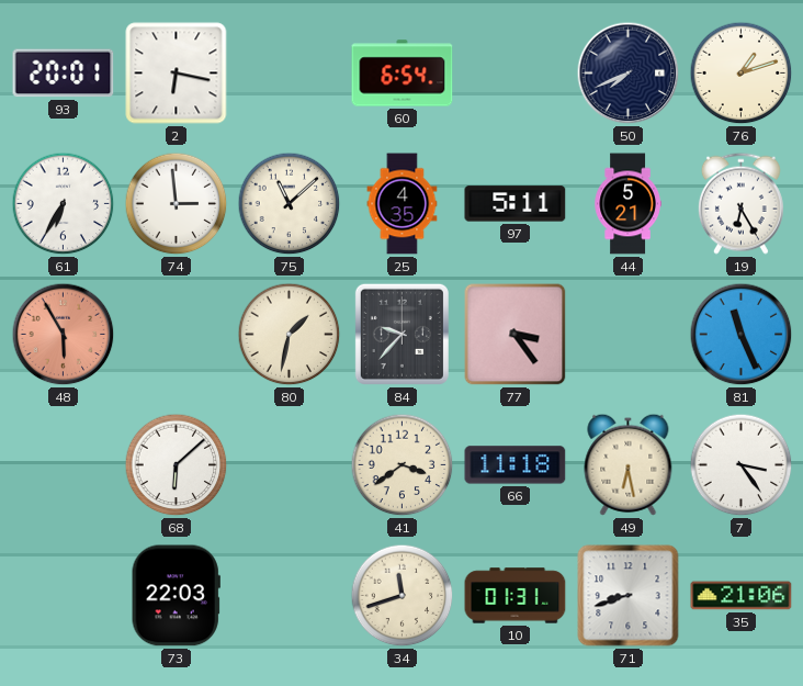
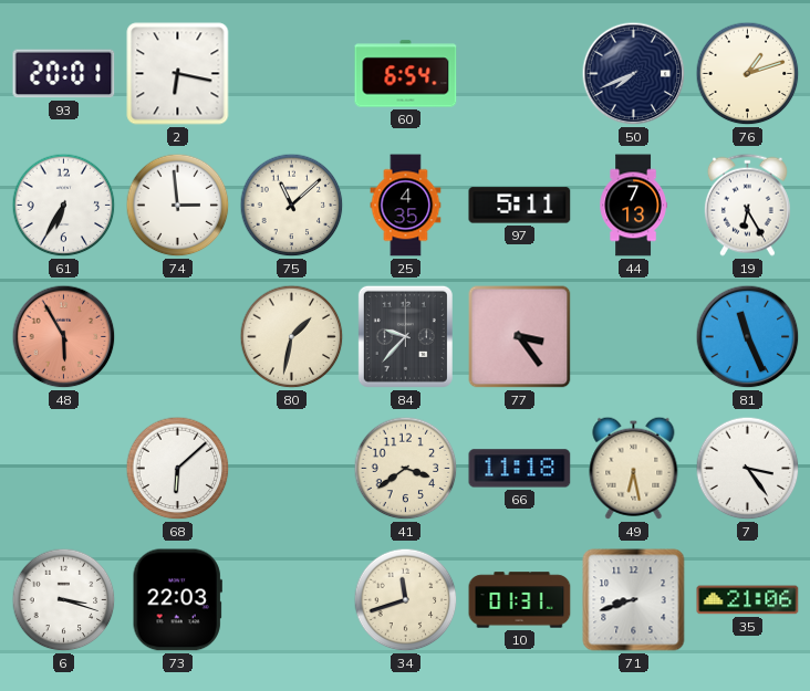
44: 5:21 -> 7:13
6: none -> 3:18
